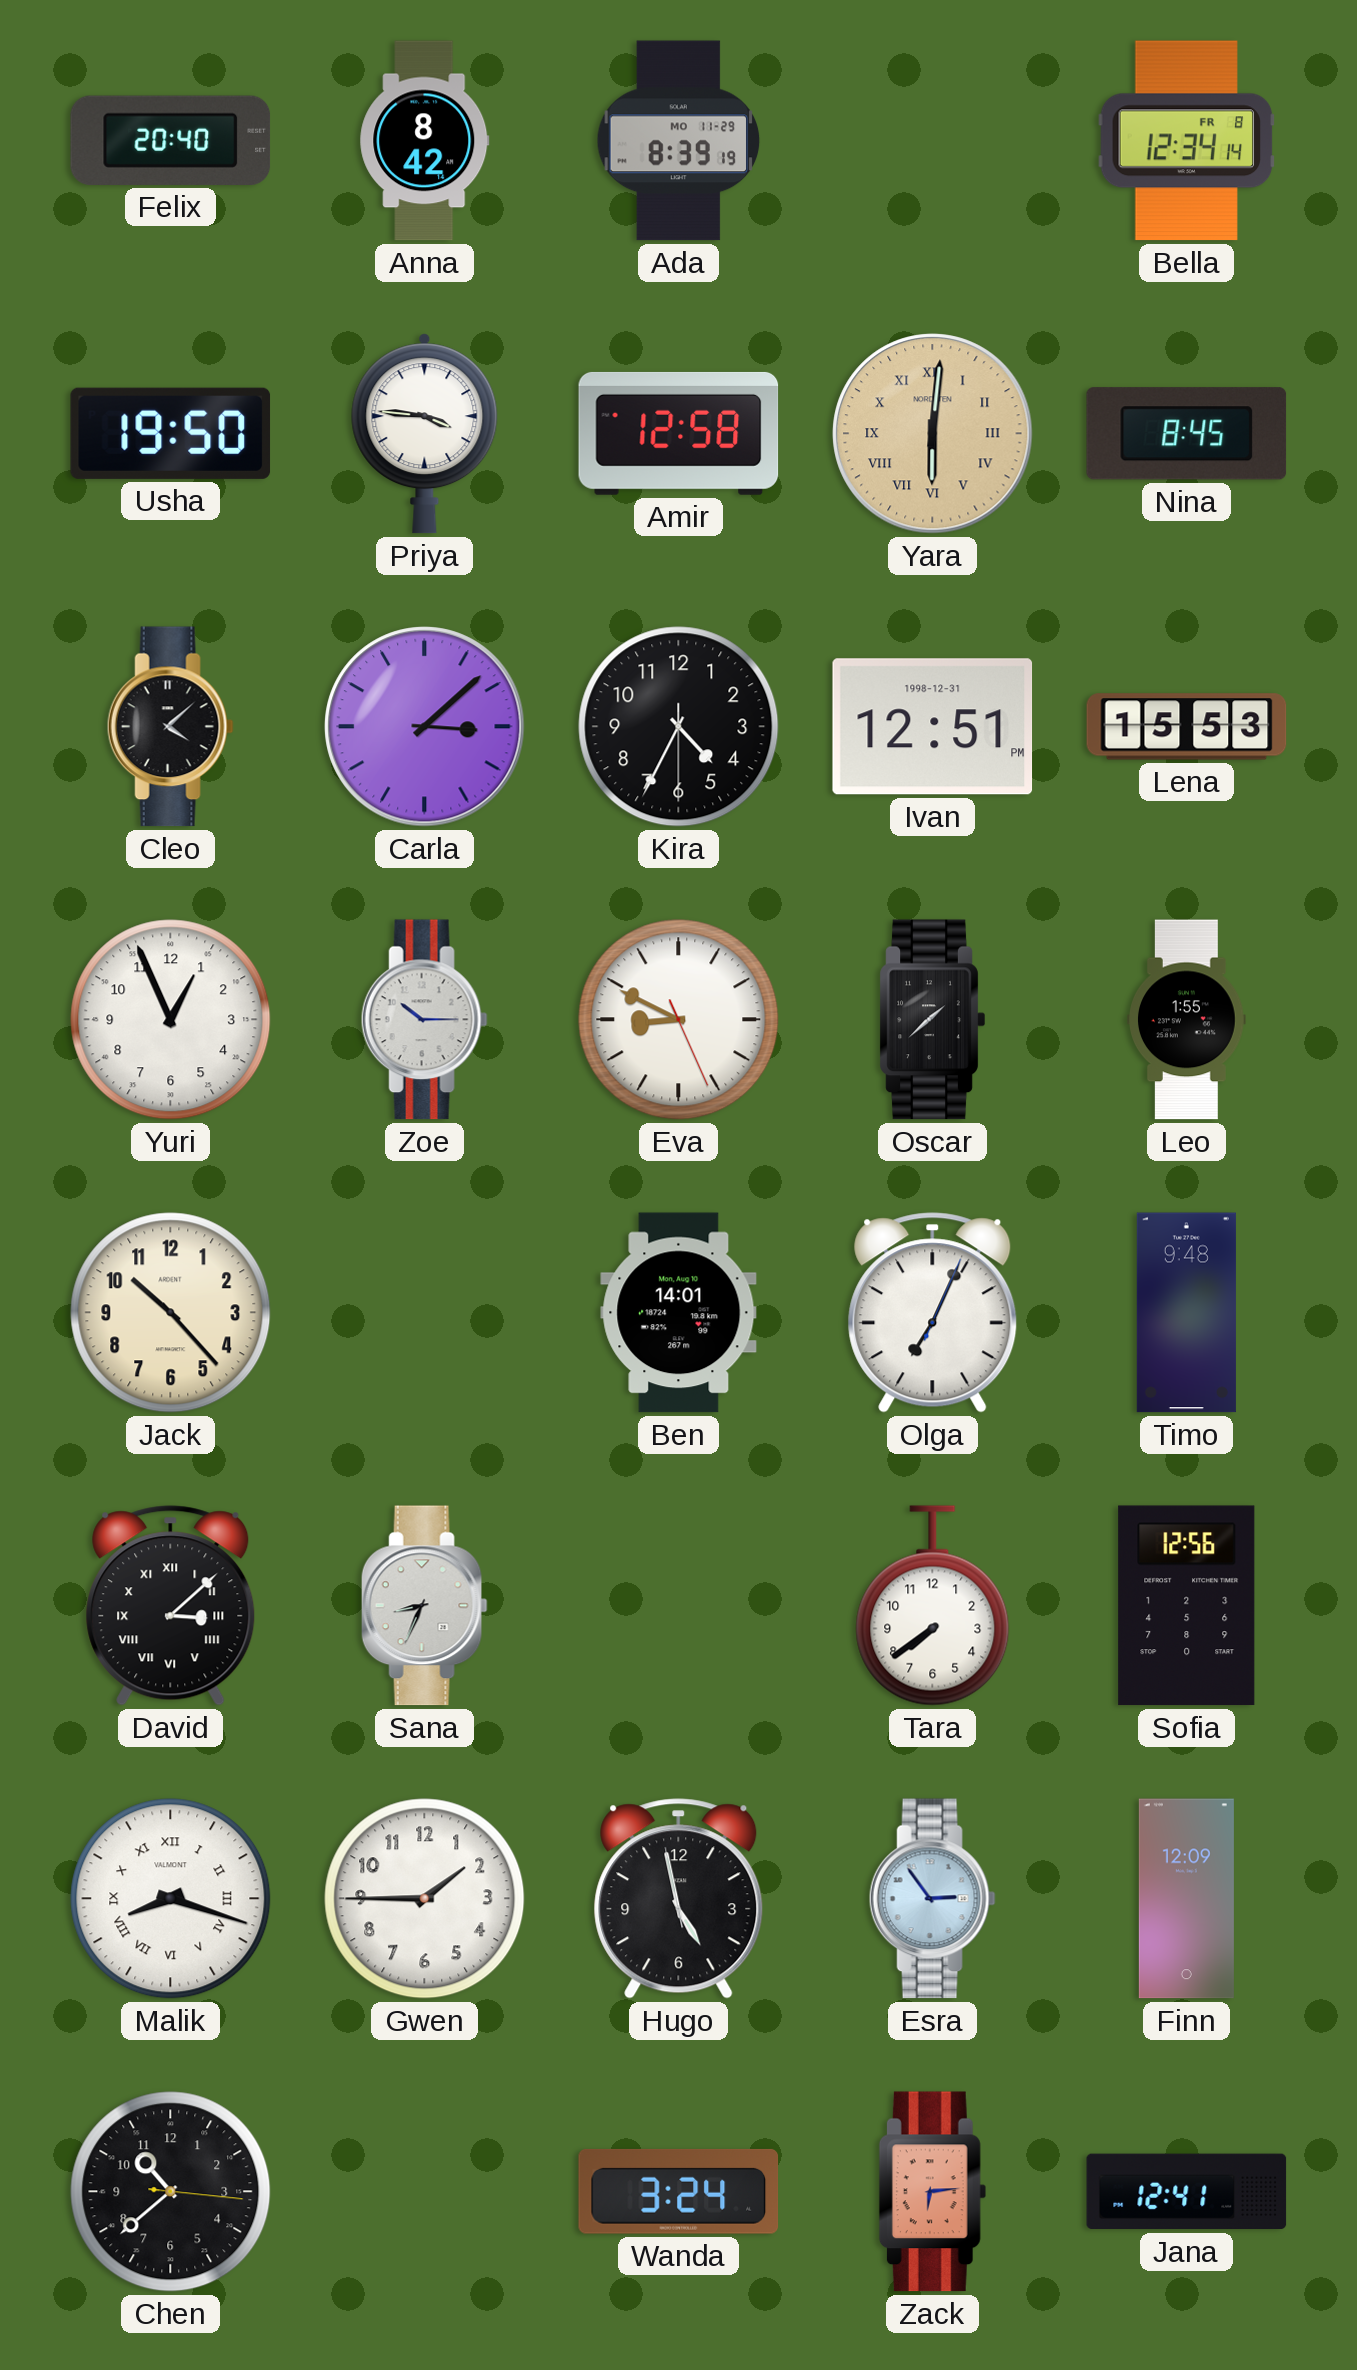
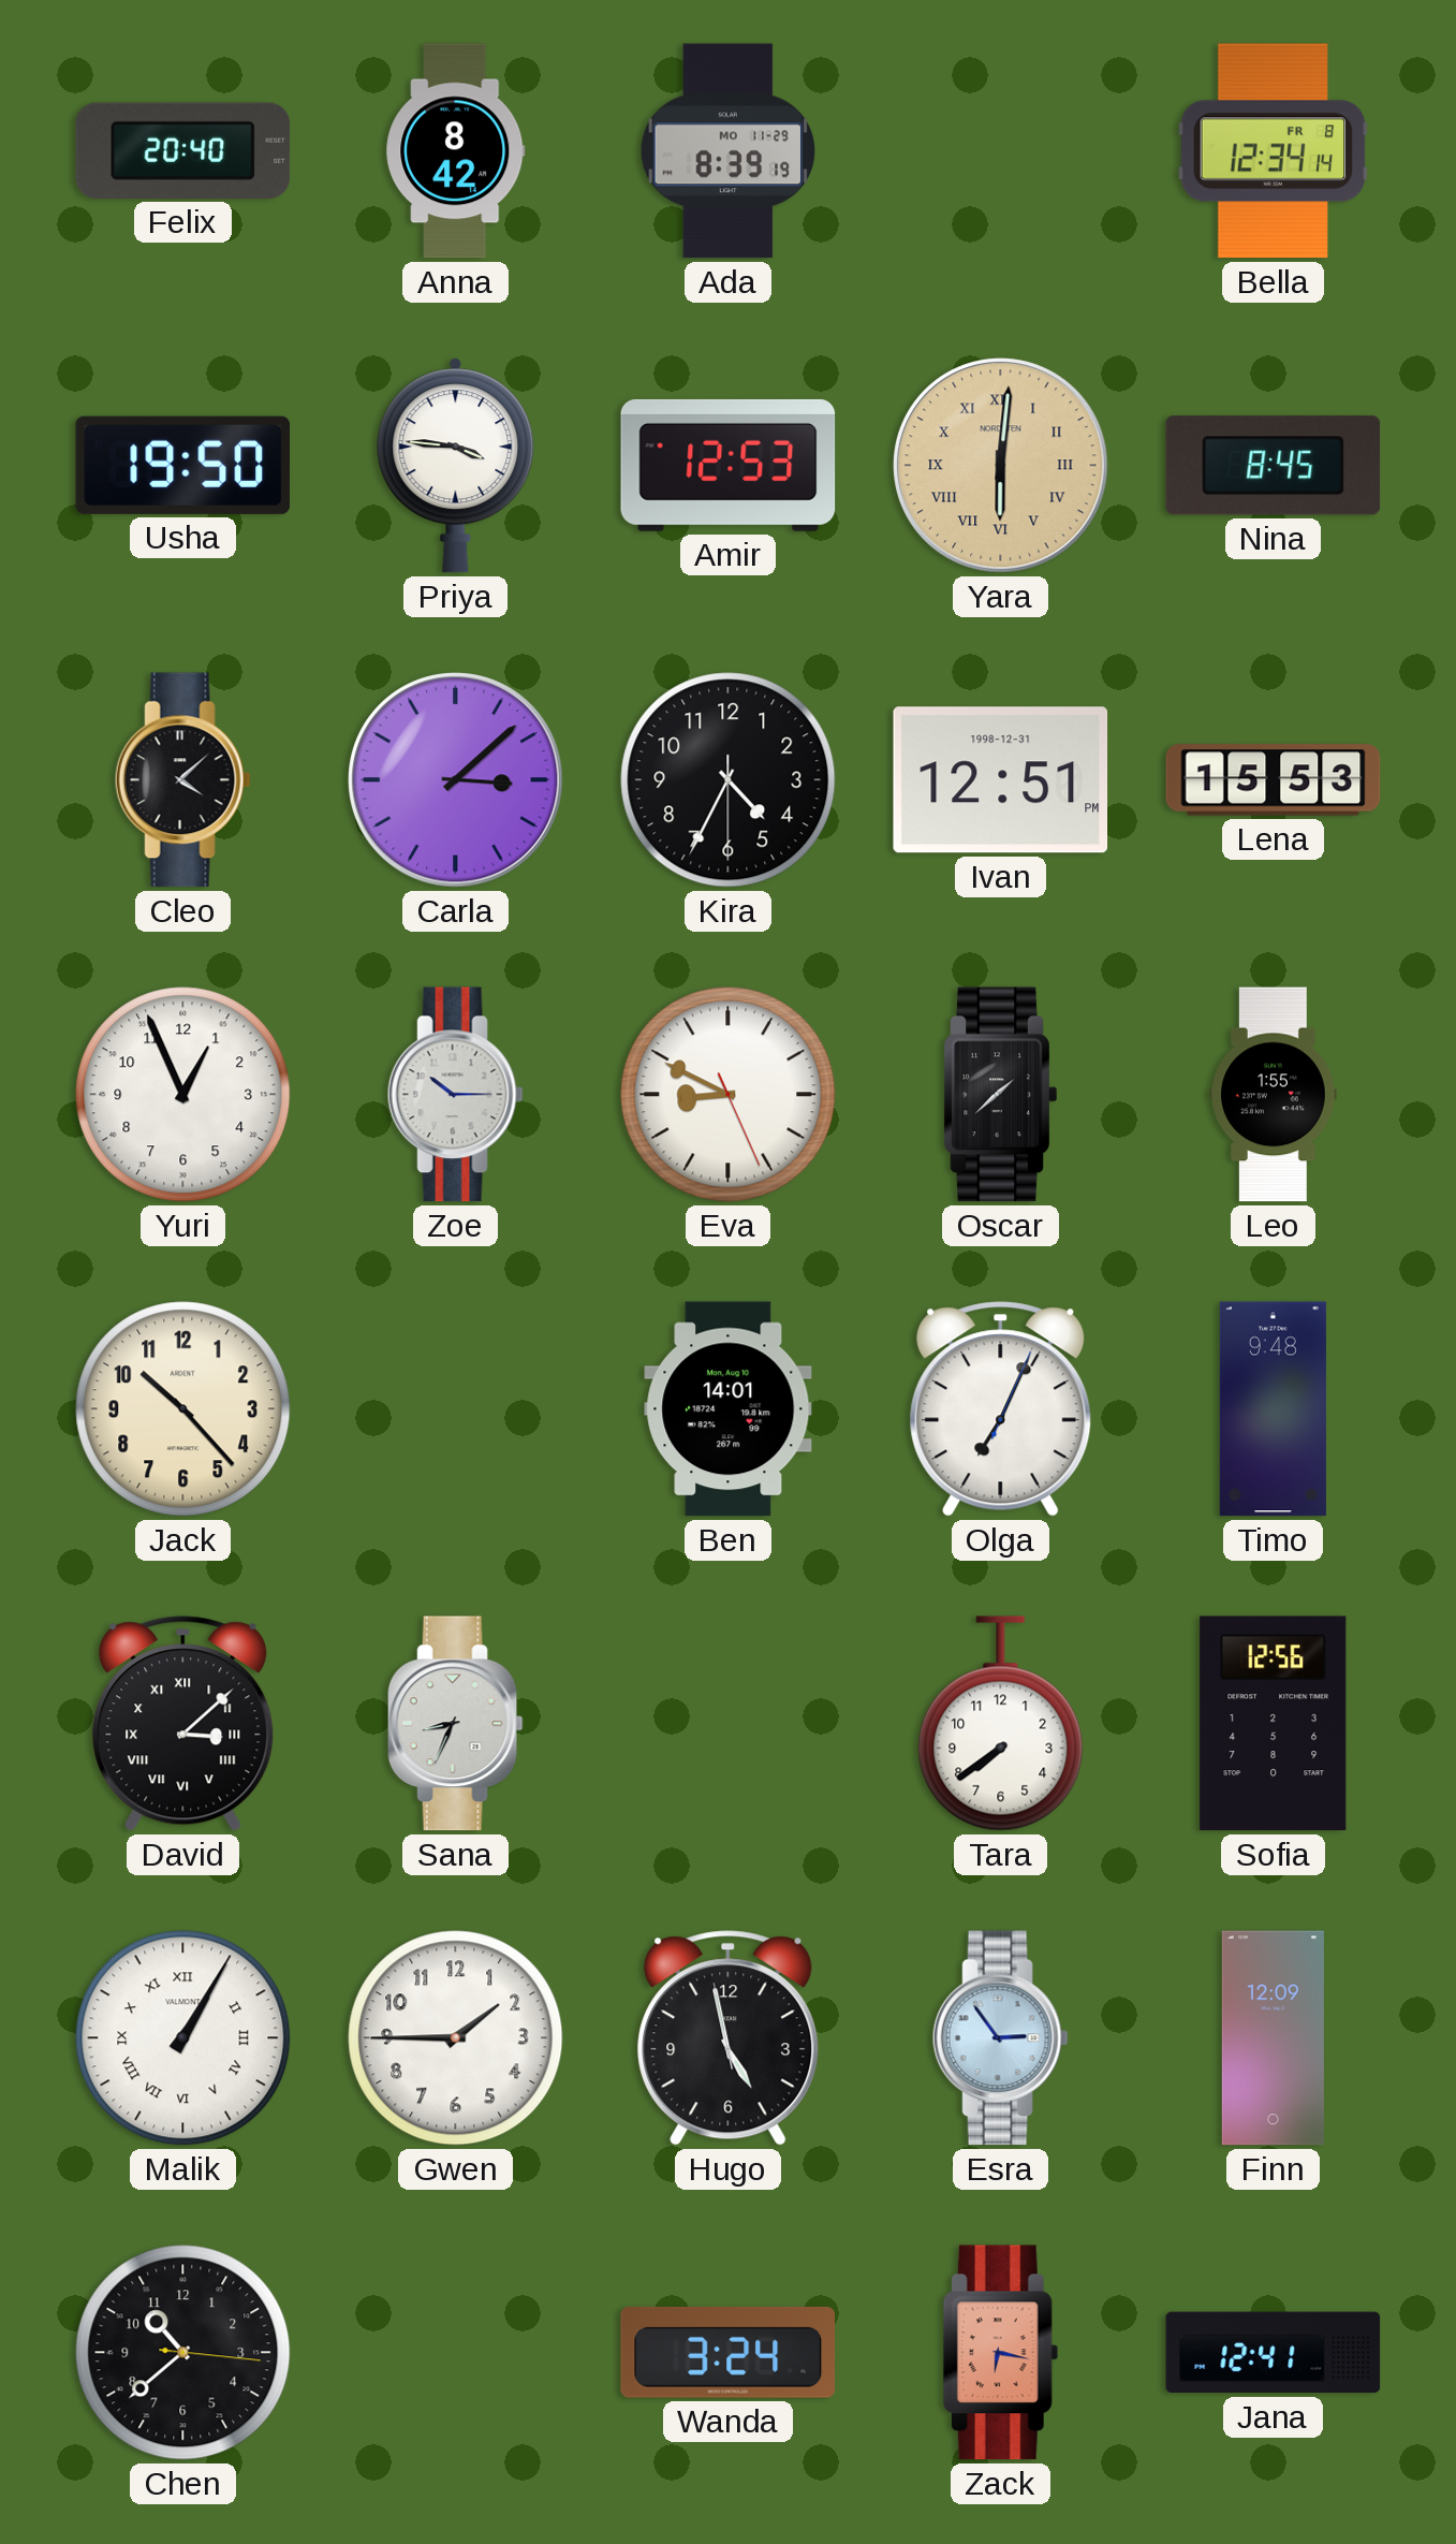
Amir: 12:58 -> 12:53
Malik: 8:18 -> 1:05
Zack: 6:14 -> 6:17
